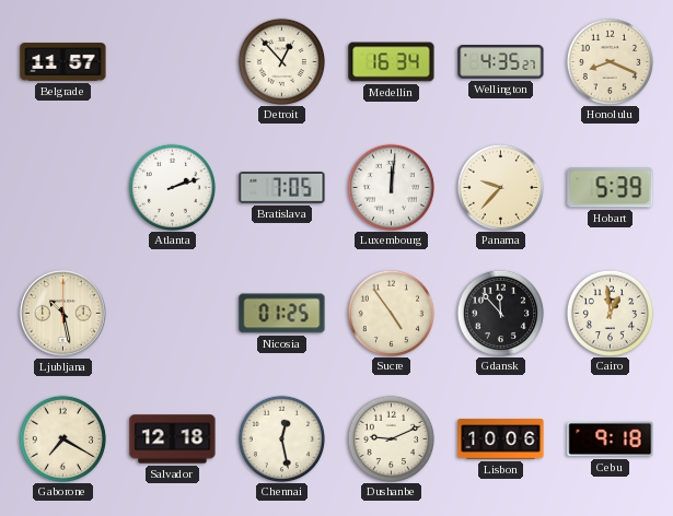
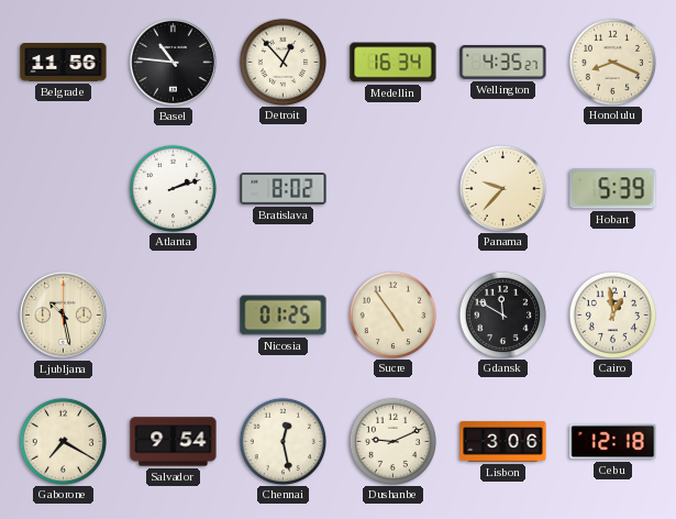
Belgrade: 11:57 -> 11:56
Basel: none -> 10:46
Bratislava: 7:05 -> 8:02
Luxembourg: 12:01 -> none
Gdansk: 11:53 -> 11:50
Salvador: 12:18 -> 9:54
Lisbon: 10:06 -> 3:06
Cebu: 9:18 -> 12:18
